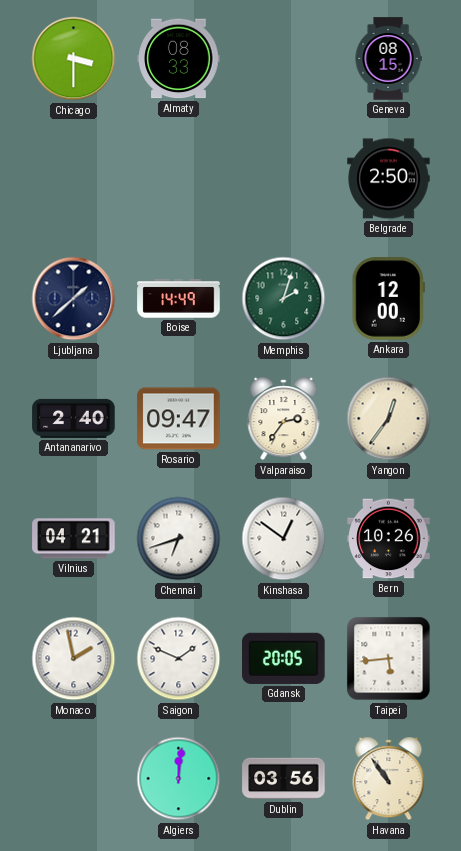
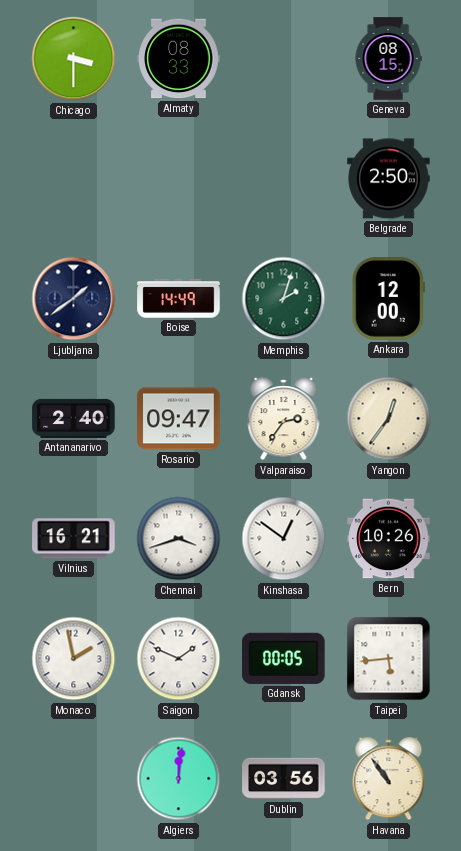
Ljubljana: 1:38 -> 1:39
Vilnius: 04:21 -> 16:21
Chennai: 6:42 -> 3:42
Gdansk: 20:05 -> 00:05
